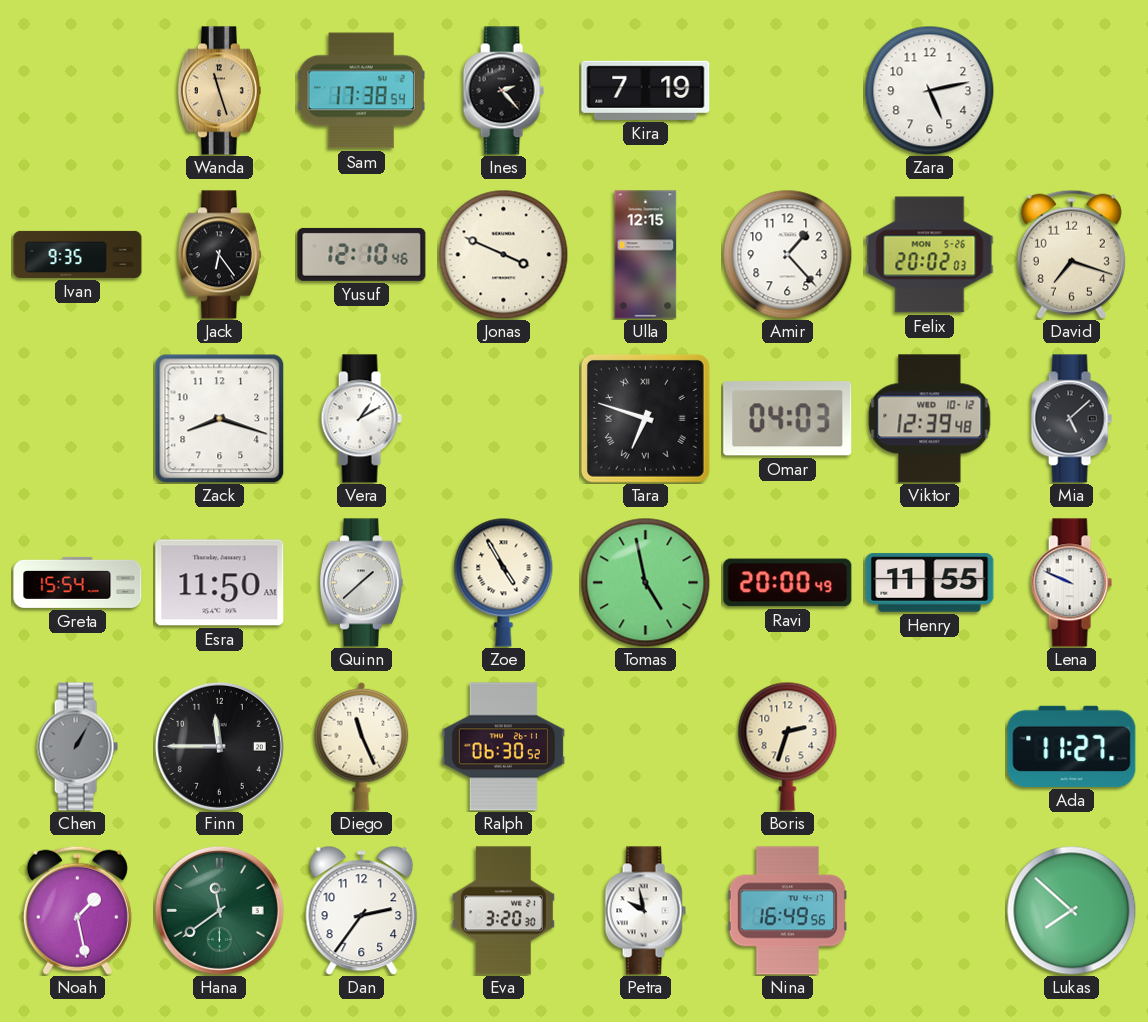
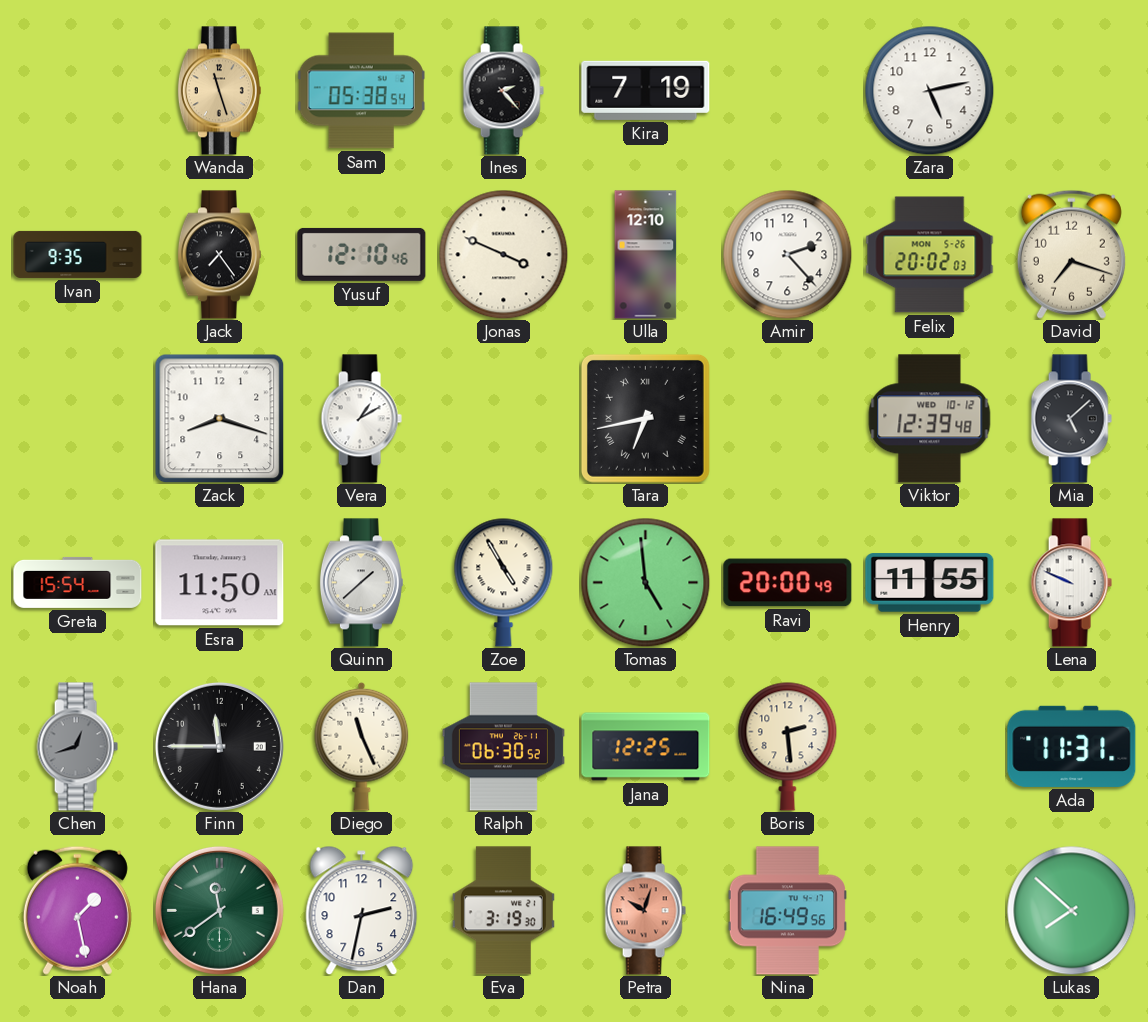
Sam: 17:38 -> 05:38
Jack: 6:24 -> 7:24
Ulla: 12:15 -> 12:10
Amir: 1:23 -> 2:23
Tara: 6:48 -> 6:43
Omar: 04:03 -> none
Tomas: 4:58 -> 4:59
Chen: 1:05 -> 12:42
Jana: none -> 12:25
Boris: 2:33 -> 2:29
Ada: 11:27 -> 11:31
Dan: 2:36 -> 2:32
Eva: 3:20 -> 3:19
Petra: 9:58 -> 10:03
Petra dial: white -> salmon
